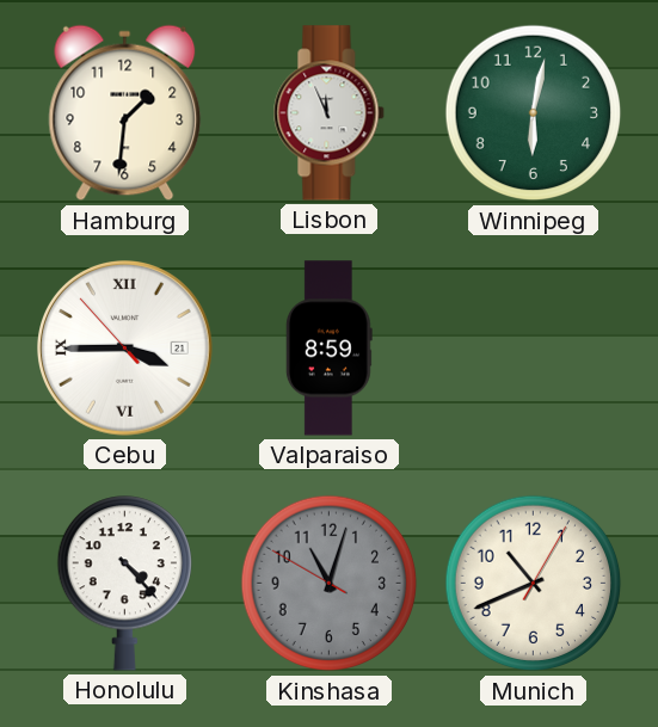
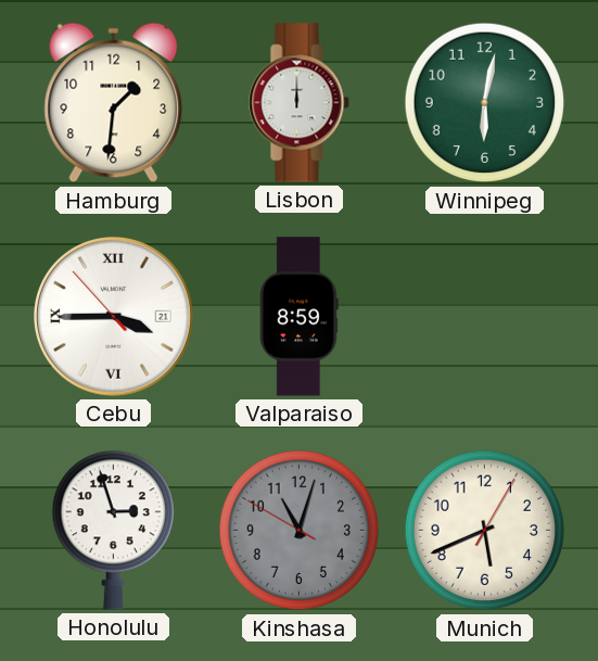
Lisbon: 11:56 -> 12:00
Honolulu: 4:23 -> 2:57
Munich: 10:41 -> 5:41
